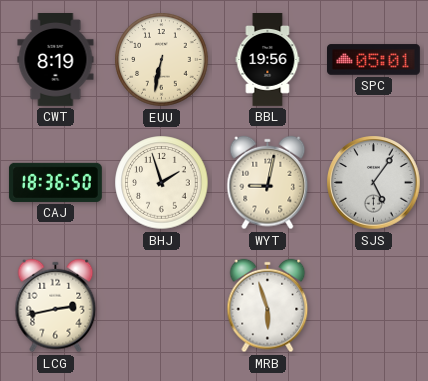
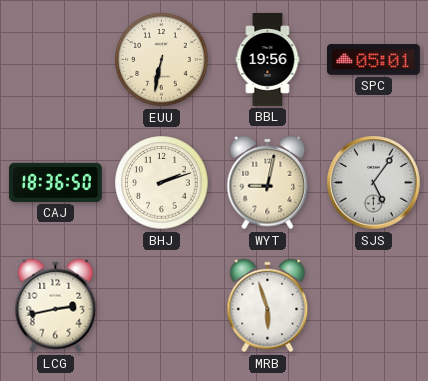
CWT: 8:19 -> none
BHJ: 1:57 -> 2:12
